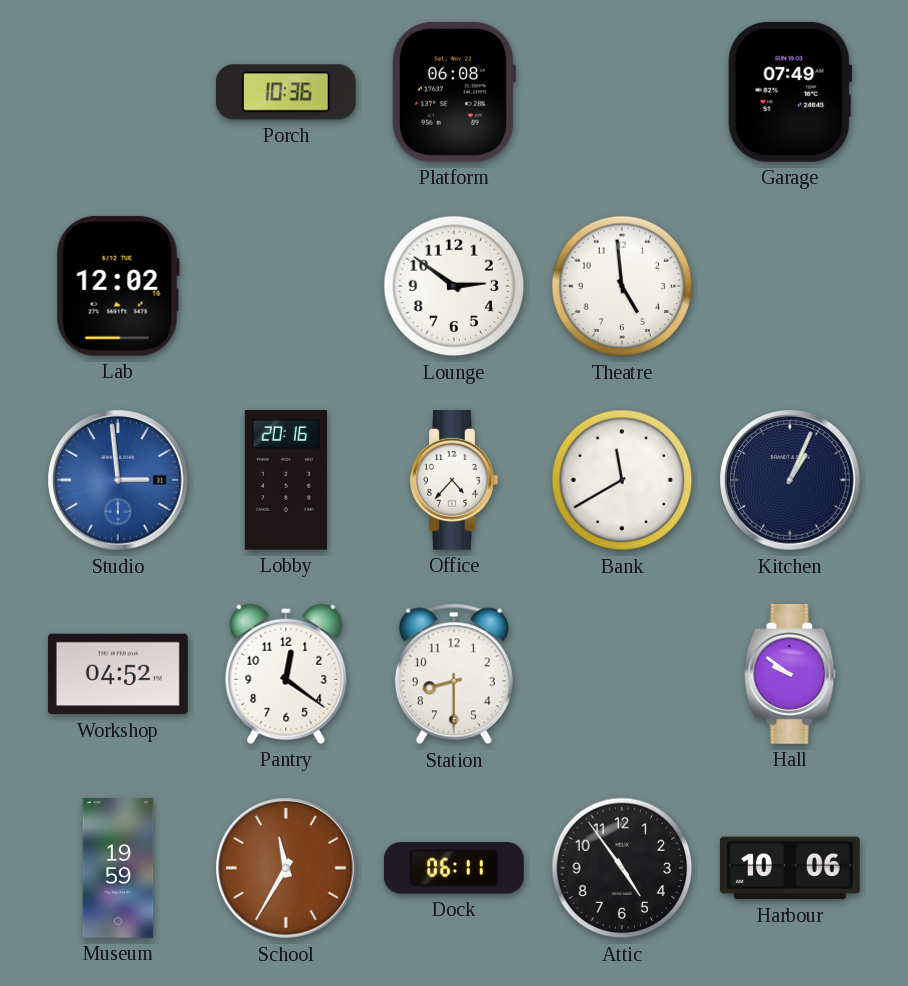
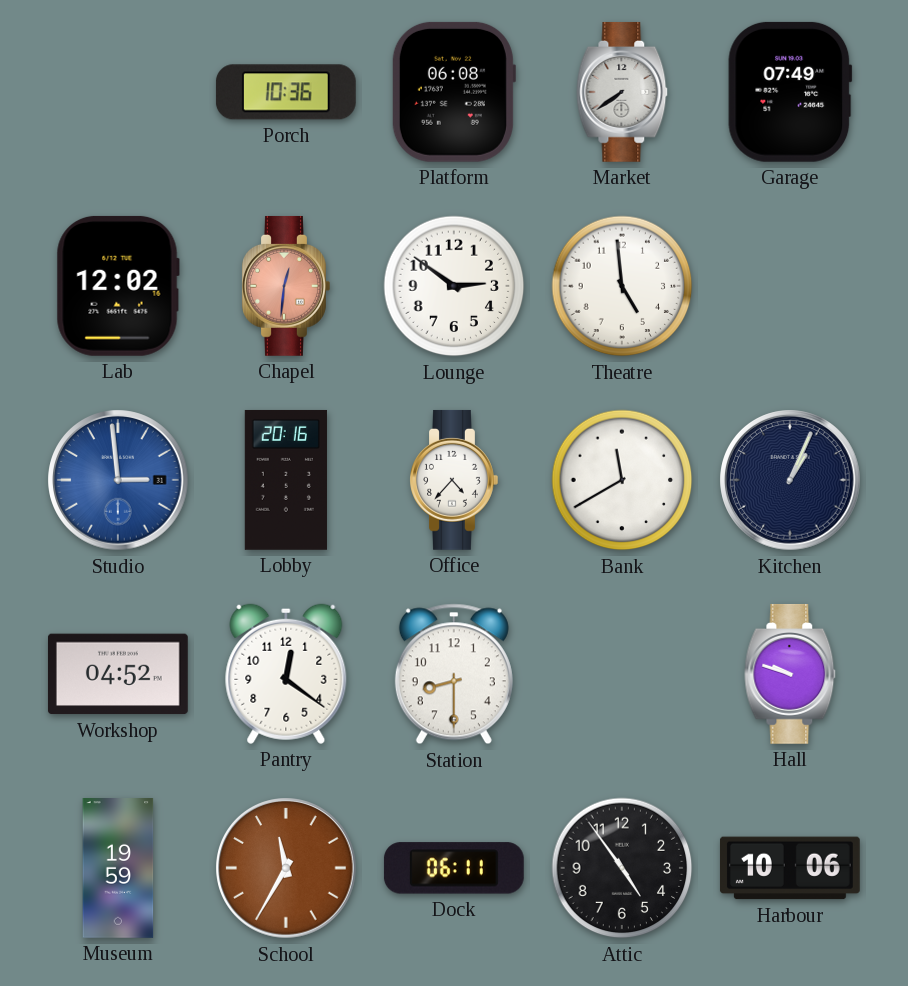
Market: none -> 7:39
Chapel: none -> 12:31
Hall: 9:51 -> 9:48
